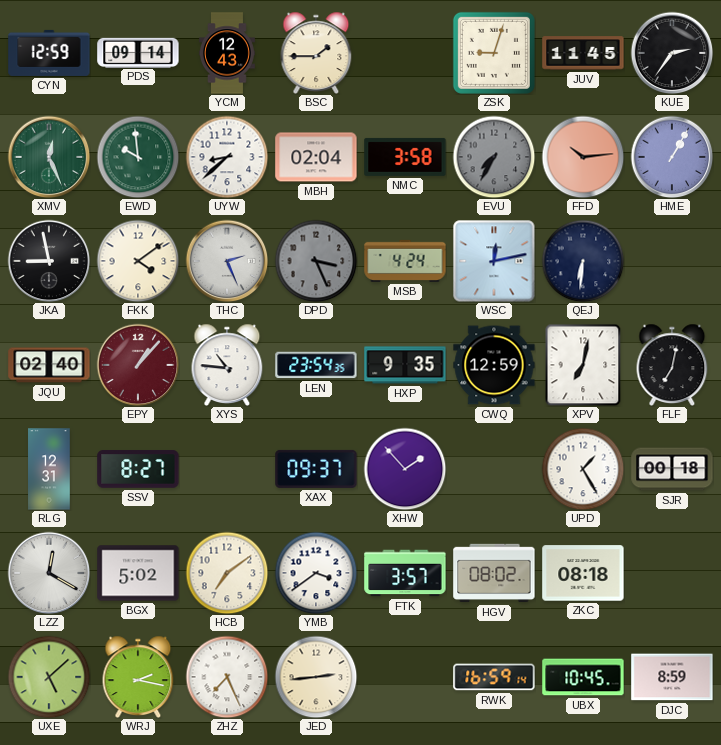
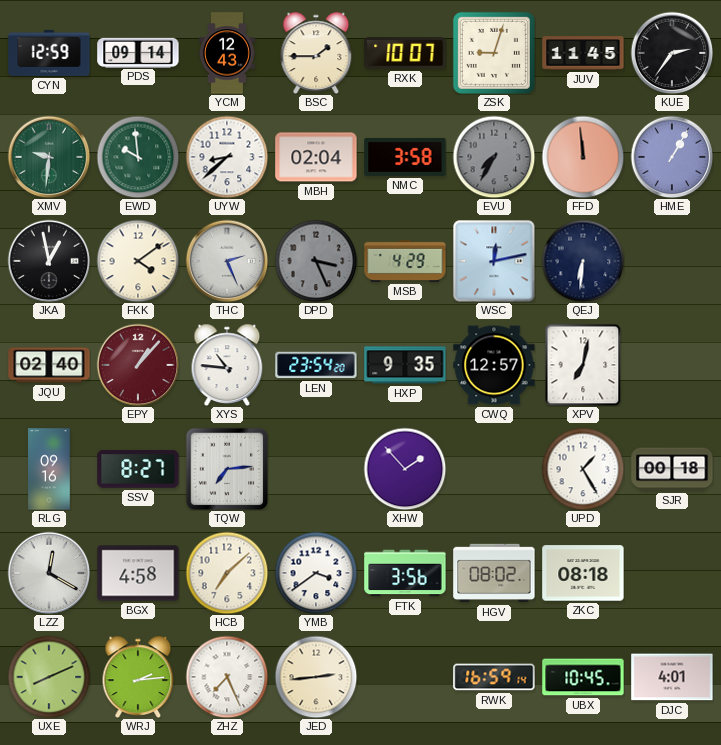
RXK: none -> 10:07
XMV: 12:26 -> 9:31
FFD: 10:14 -> 11:59
JKA: 8:58 -> 12:58
MSB: 4:24 -> 4:29
LEN: 23:54:35 -> 23:54:20
CWQ: 12:59 -> 12:57
FLF: 7:02 -> none
RLG: 12:31 -> 09:16
TQW: none -> 7:14
XAX: 09:37 -> none
BGX: 5:02 -> 4:58
HCB: 7:09 -> 7:08
FTK: 3:57 -> 3:56
UXE: 5:08 -> 8:11
WRJ: 2:17 -> 2:14
DJC: 8:59 -> 4:01
